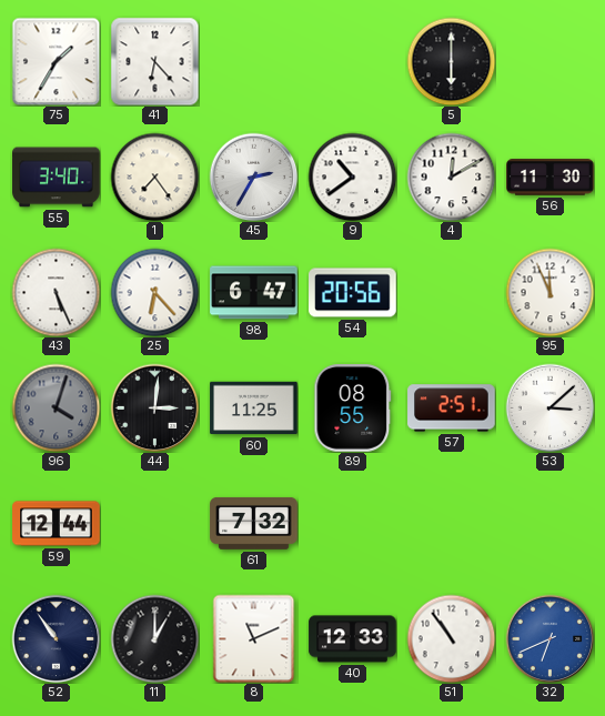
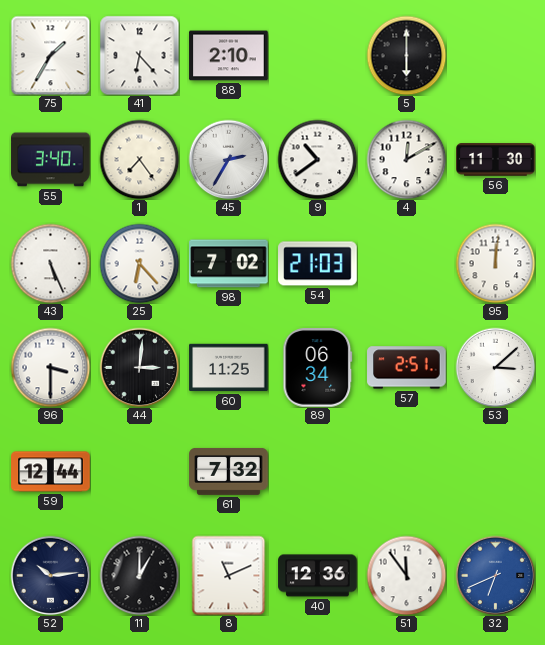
88: none -> 2:10
98: 6:47 -> 7:02
54: 20:56 -> 21:03
95: 11:56 -> 12:01
96: 4:03 -> 3:30
96 dial: grey -> white
89: 08:55 -> 06:34
52: 10:54 -> 10:14
40: 12:33 -> 12:36
51: 10:54 -> 11:54
